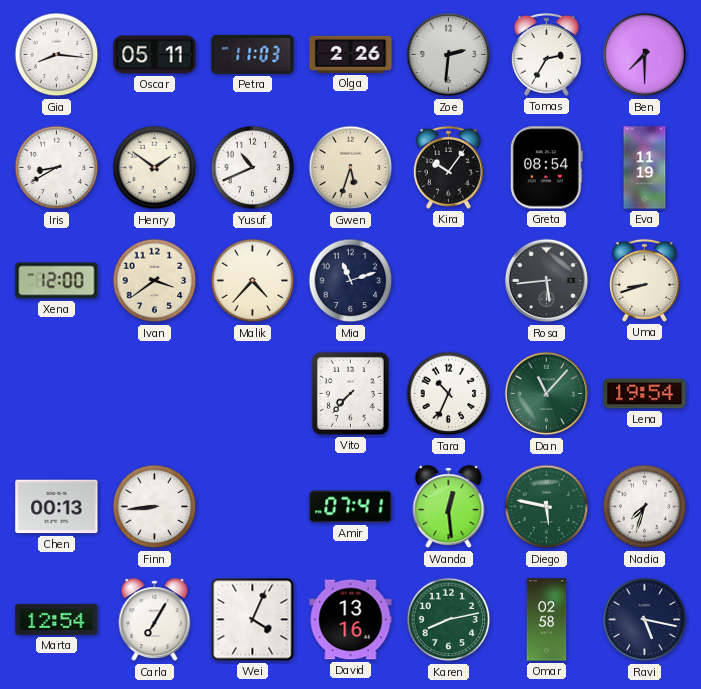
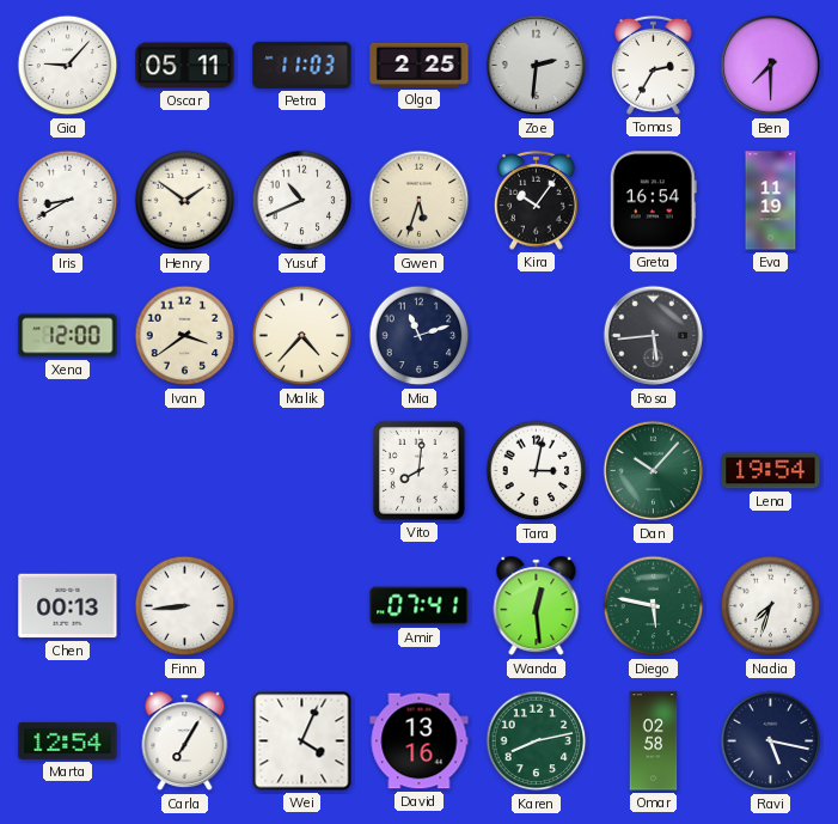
Gia: 8:16 -> 9:07
Olga: 2:26 -> 2:25
Greta: 08:54 -> 16:54
Uma: 8:42 -> none
Vito: 7:37 -> 8:01
Tara: 10:34 -> 3:02
Dan: 11:07 -> 10:07
